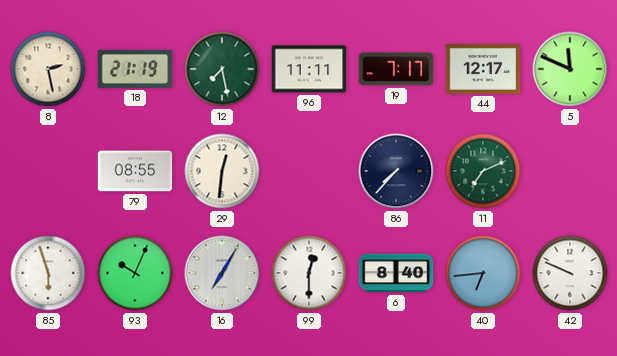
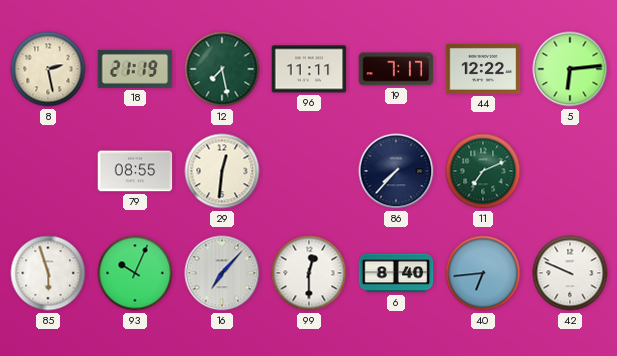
44: 12:17 -> 12:22
5: 11:49 -> 6:14
16: 7:05 -> 7:07
